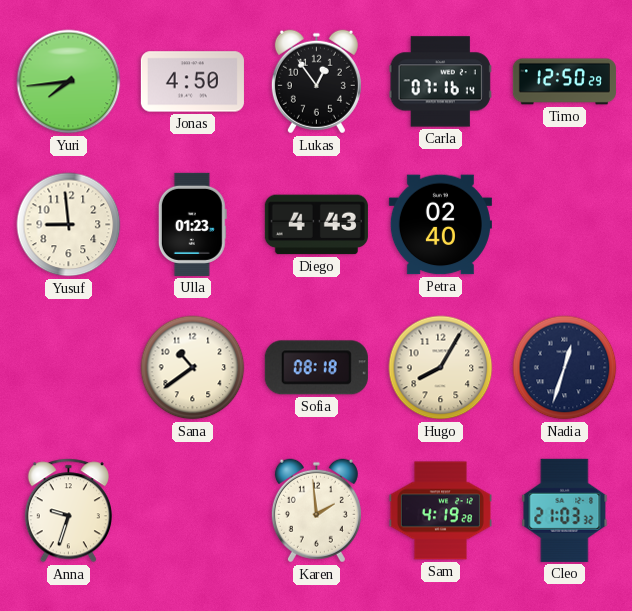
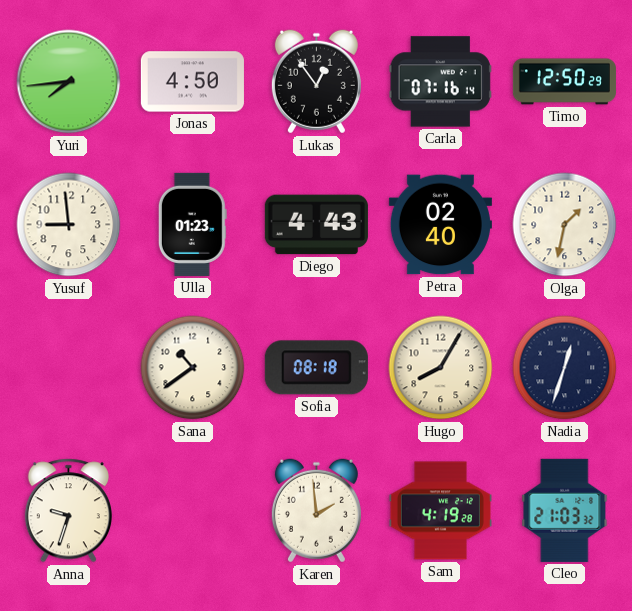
Olga: none -> 1:32
